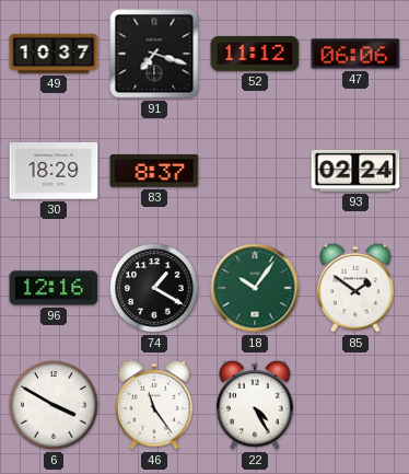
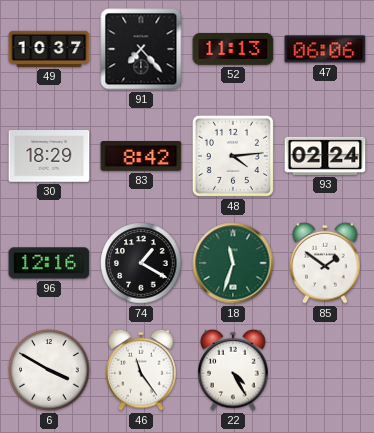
91: 7:18 -> 7:23
52: 11:12 -> 11:13
83: 8:37 -> 8:42
48: none -> 4:14
18: 10:06 -> 11:33
